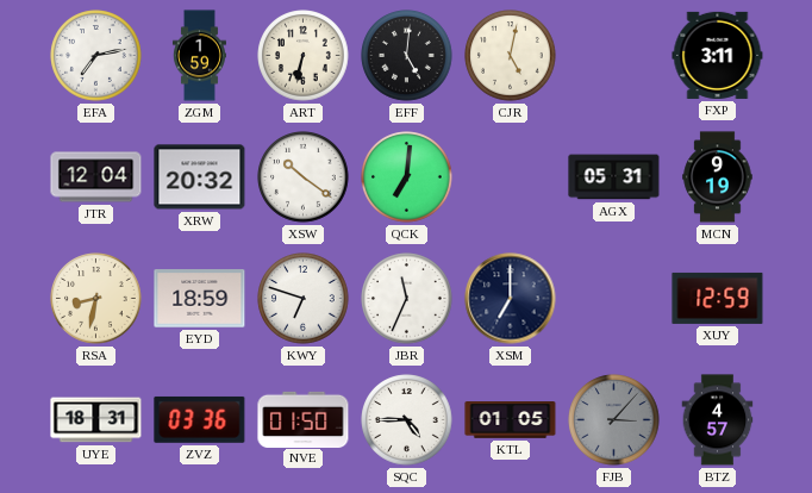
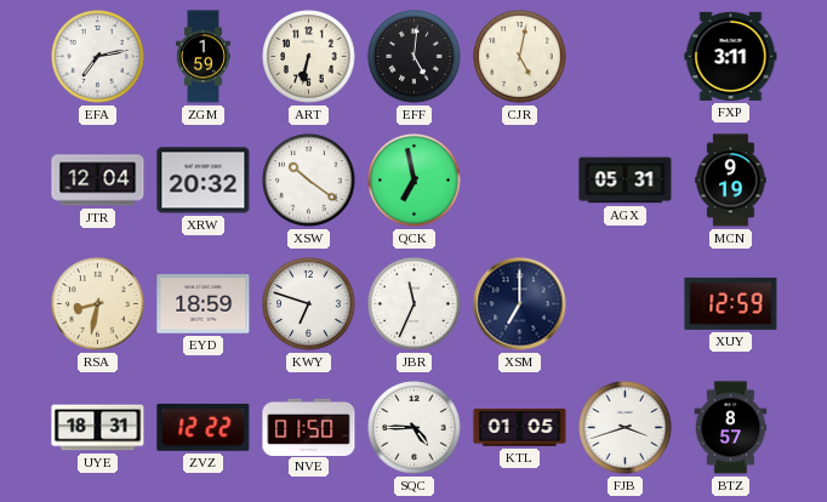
QCK: 7:01 -> 6:58
ZVZ: 03:36 -> 12:22
FJB: 3:07 -> 3:42
FJB dial: grey -> white
BTZ: 4:57 -> 8:57
